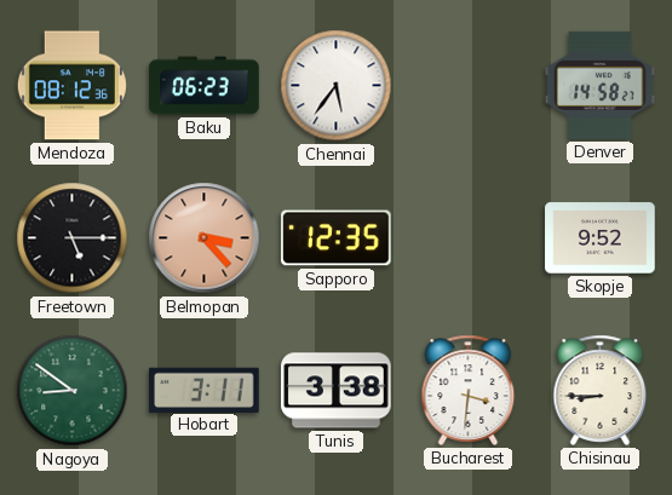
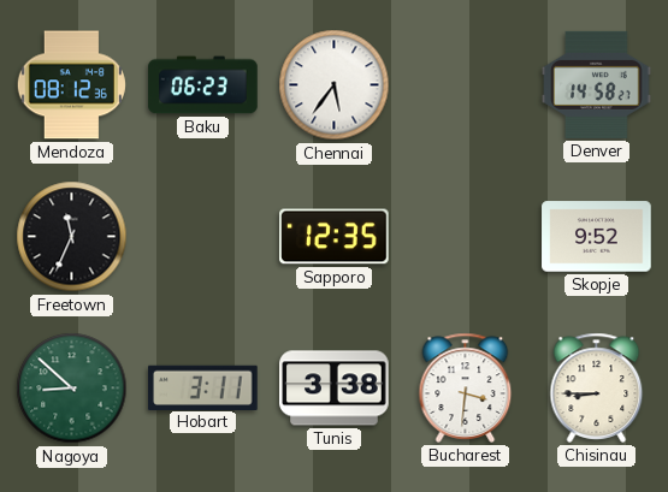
Freetown: 5:15 -> 11:34
Belmopan: 3:23 -> none
Nagoya: 8:51 -> 8:52
